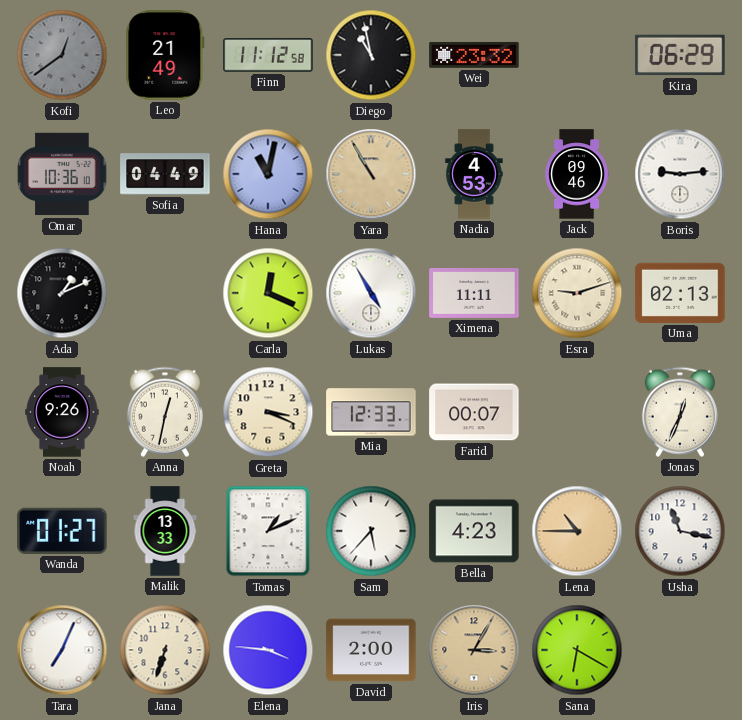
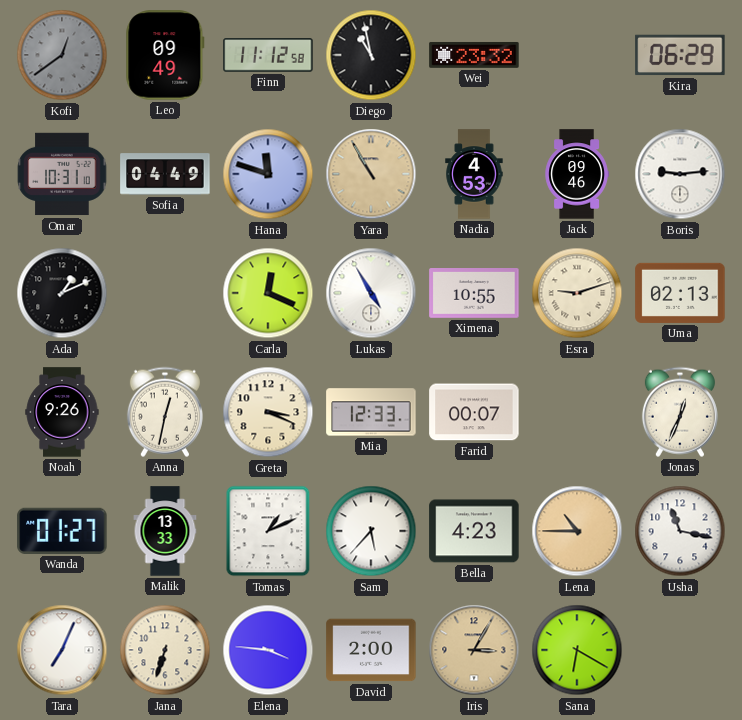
Leo: 21:49 -> 09:49
Omar: 10:36 -> 10:31
Hana: 11:02 -> 11:48
Ximena: 11:11 -> 10:55
